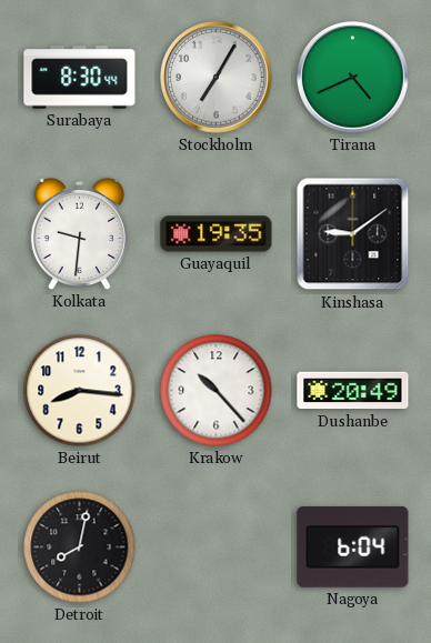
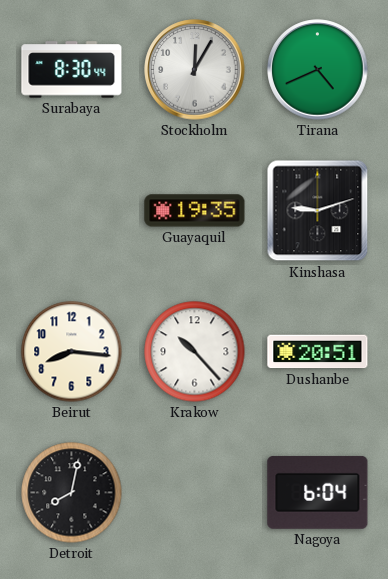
Stockholm: 7:05 -> 12:05
Kolkata: 9:31 -> none
Kinshasa: 9:09 -> 9:12
Dushanbe: 20:49 -> 20:51
